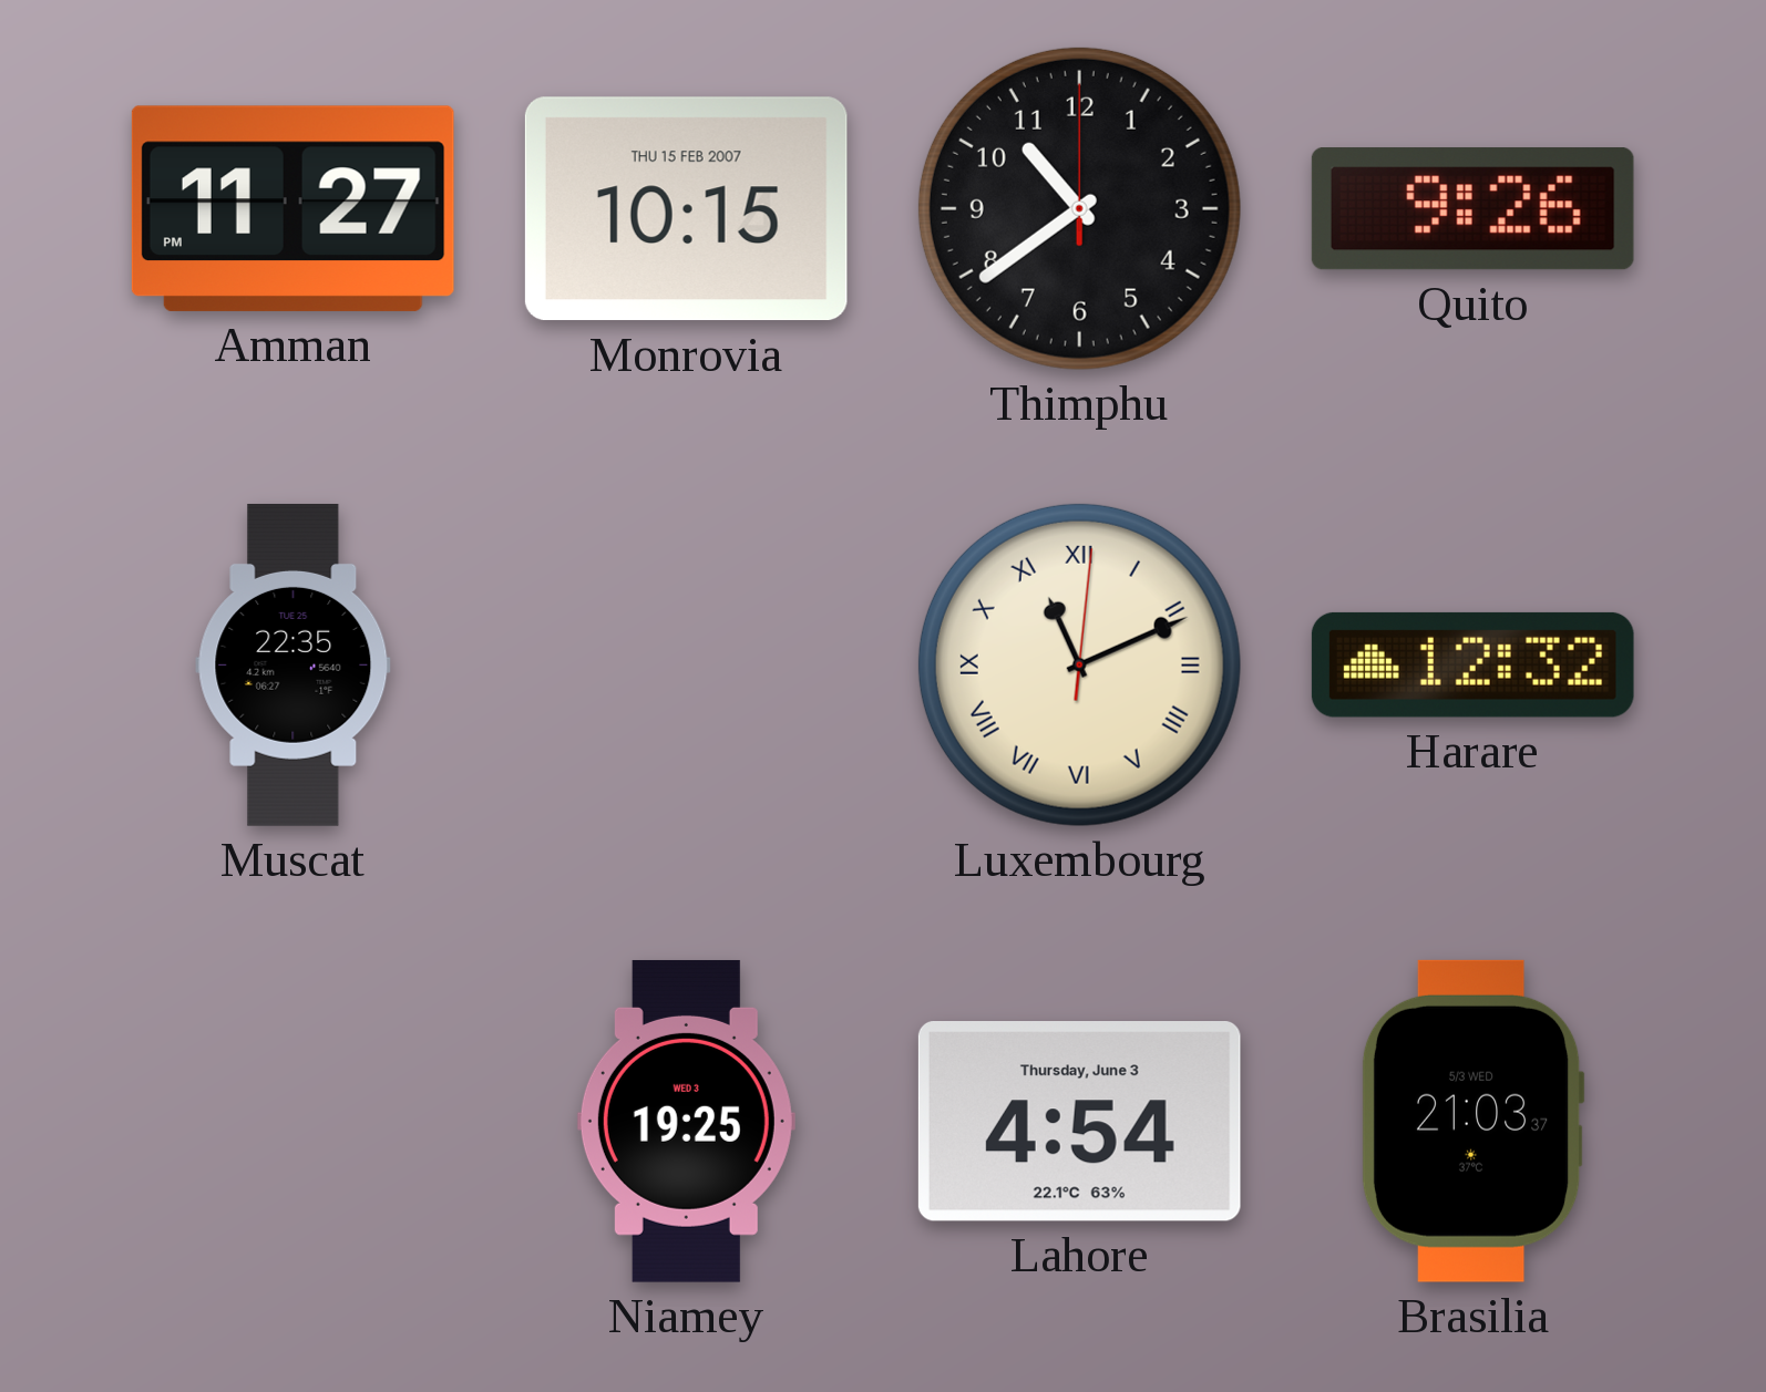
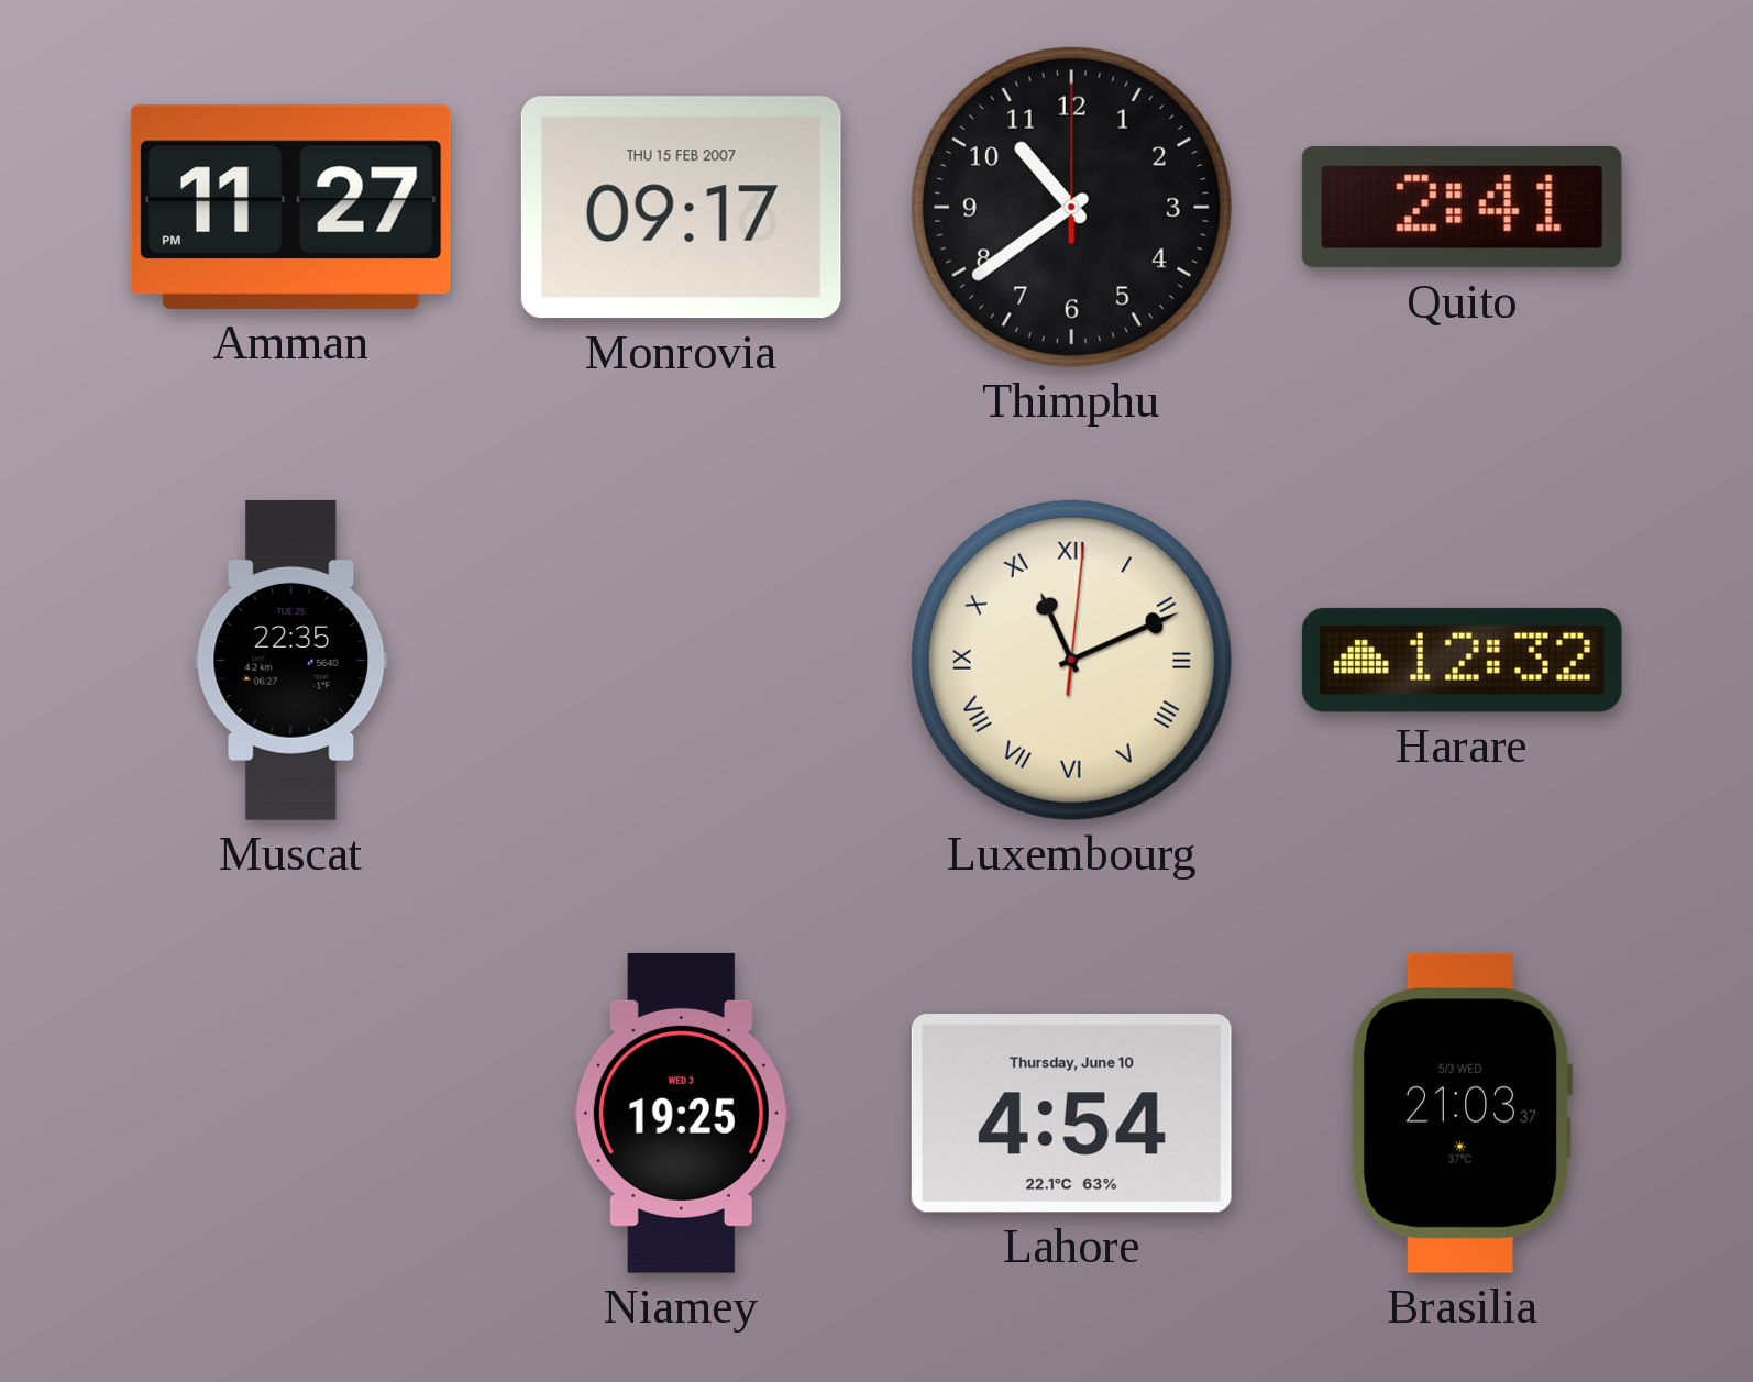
Monrovia: 10:15 -> 09:17
Quito: 9:26 -> 2:41
Lahore date: Thursday, June 3 -> Thursday, June 10
